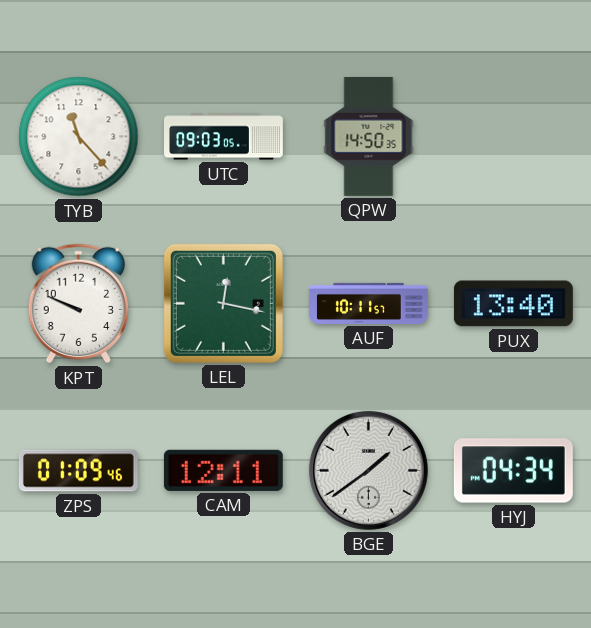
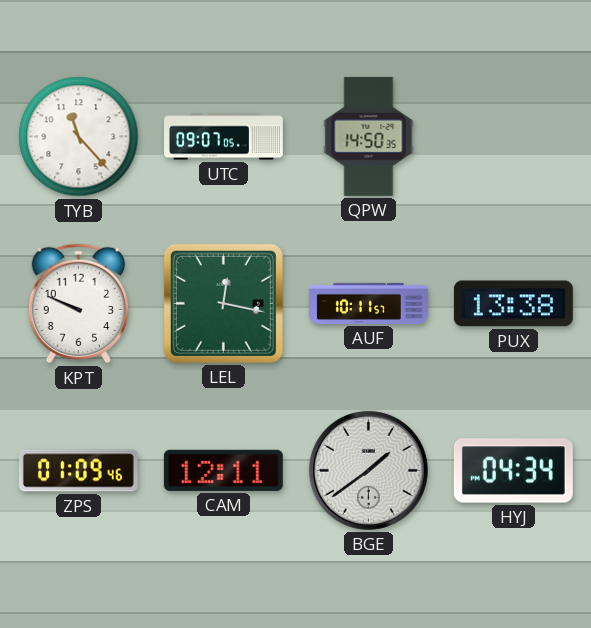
UTC: 09:03 -> 09:07
PUX: 13:40 -> 13:38
